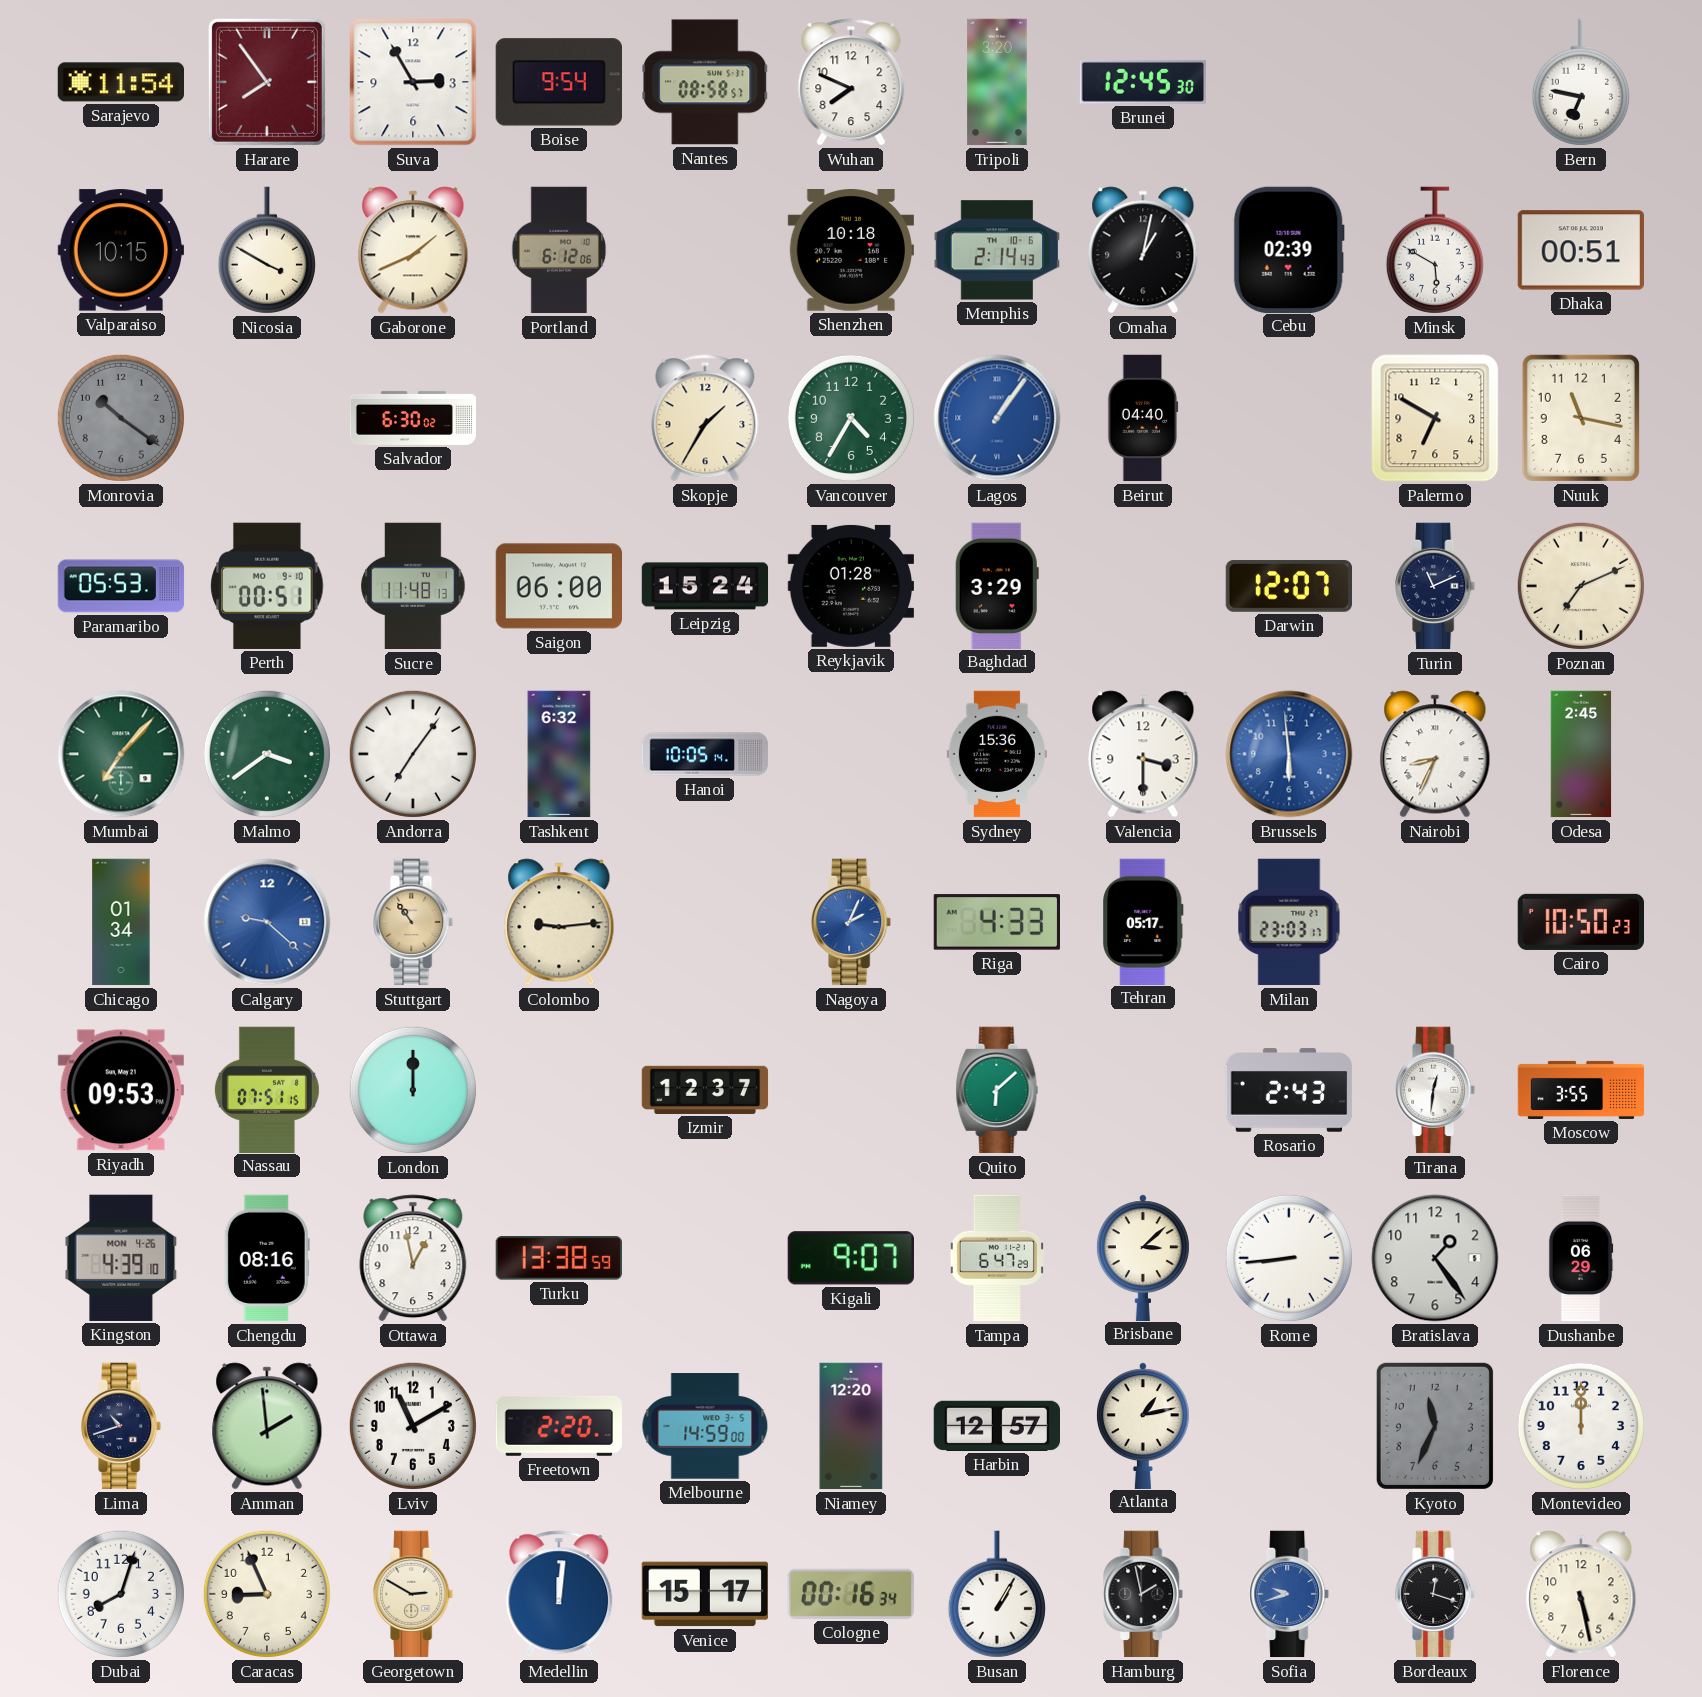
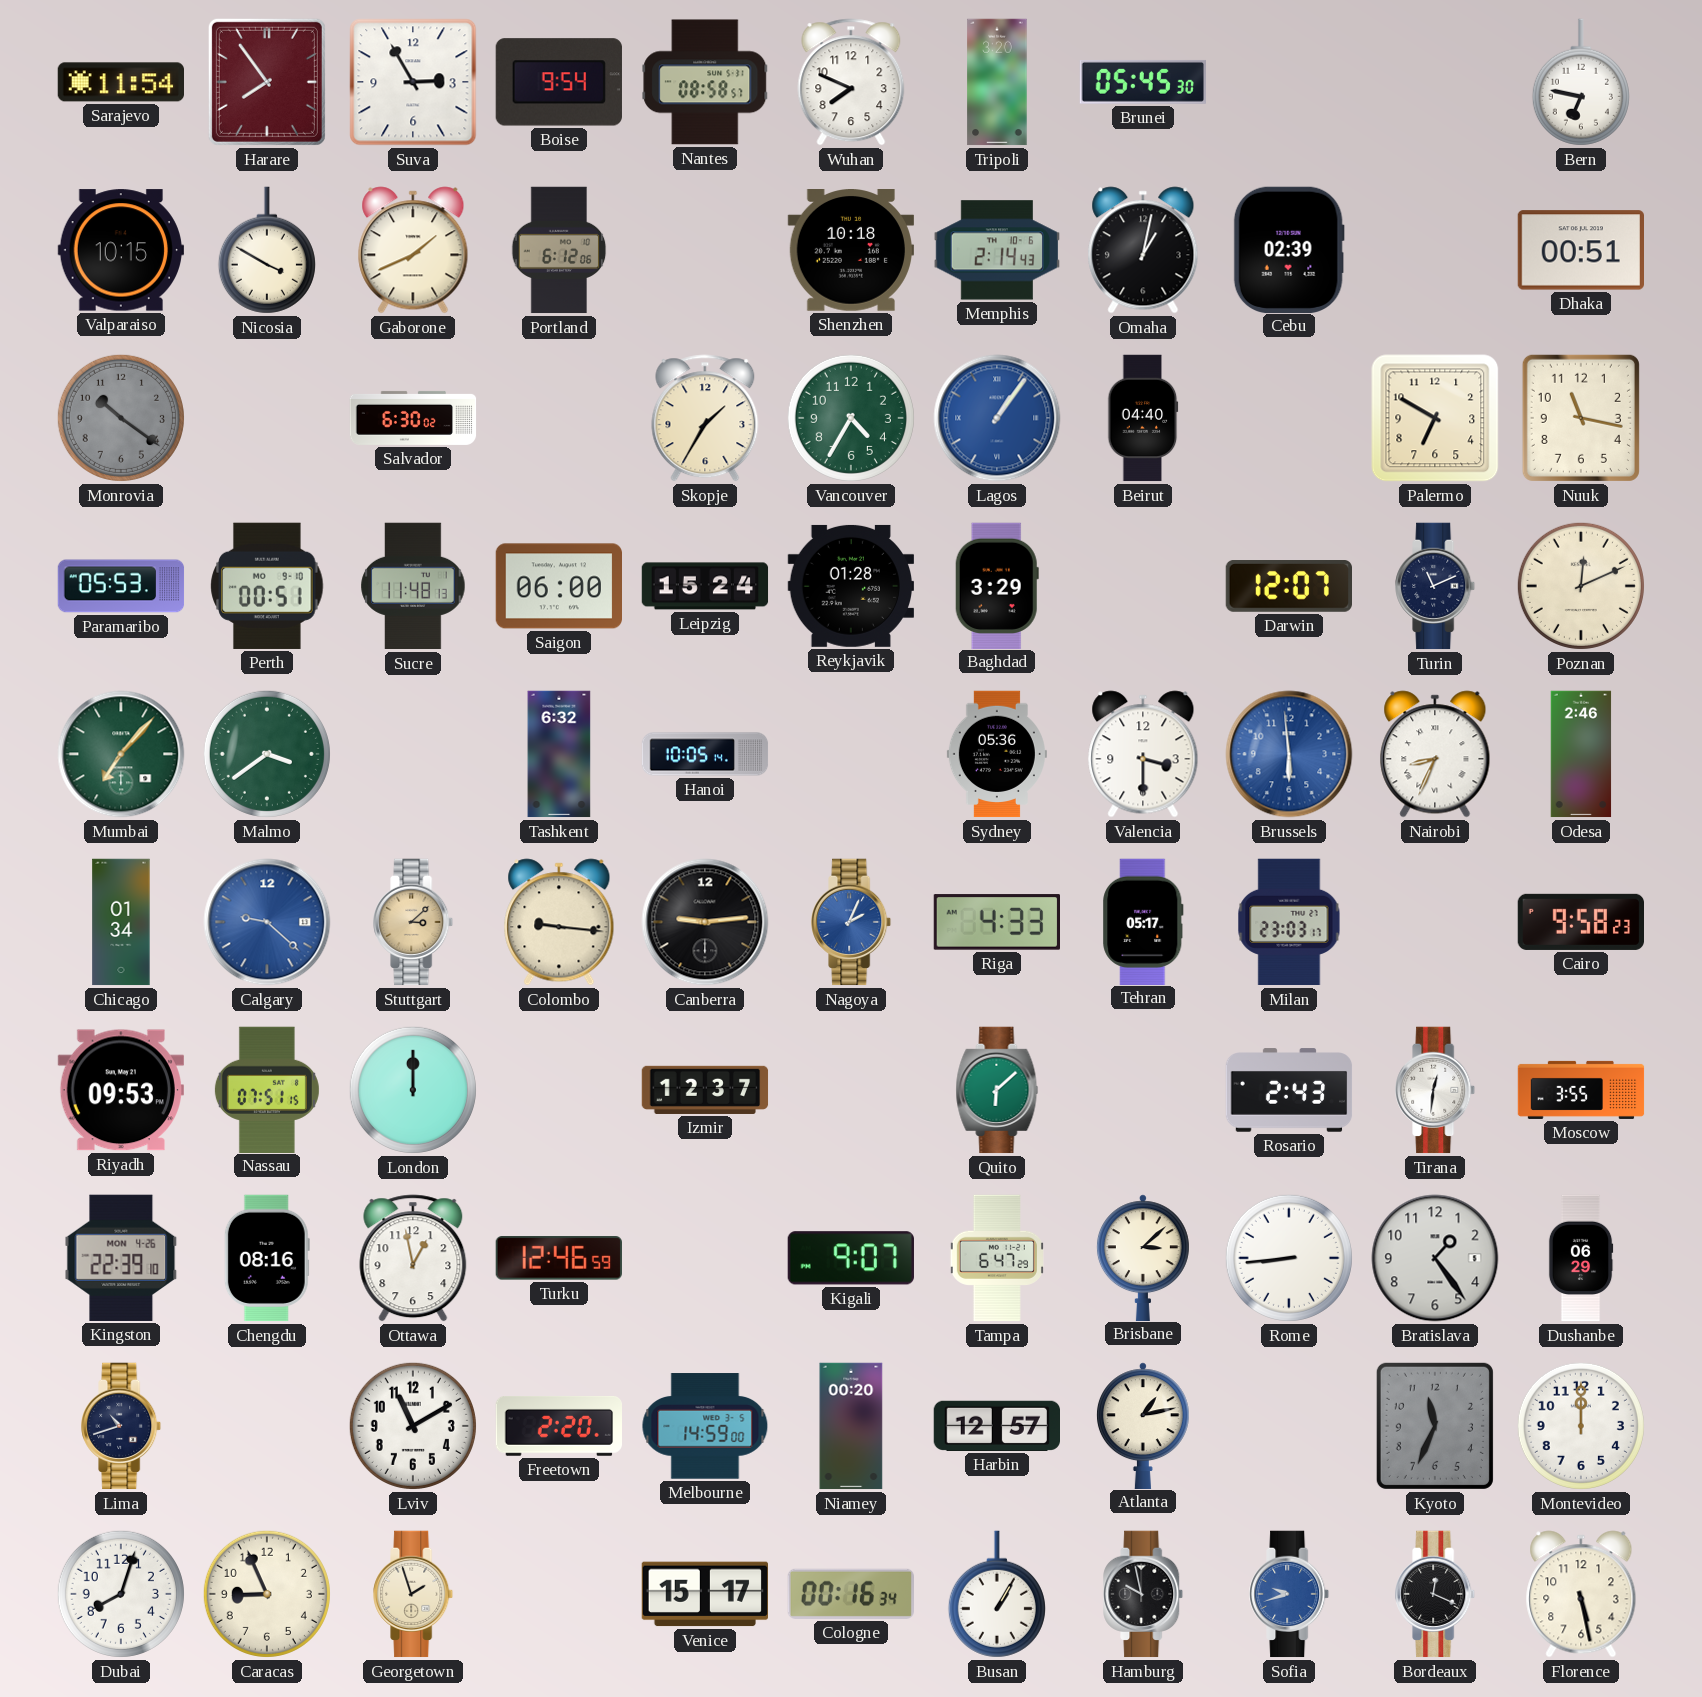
Brunei: 12:45 -> 05:45
Minsk: 5:50 -> none
Poznan: 7:11 -> 12:11
Andorra: 7:06 -> none
Sydney: 15:36 -> 05:36
Odesa: 2:45 -> 2:46
Stuttgart: 10:54 -> 3:08
Colombo: 9:14 -> 9:16
Canberra: none -> 9:14
Cairo: 10:50 -> 9:58
Kingston: 4:39 -> 22:39
Turku: 13:38 -> 12:46
Amman: 1:59 -> none
Niamey: 12:20 -> 00:20
Georgetown: 2:50 -> 1:57
Medellin: 12:01 -> none
Hamburg: 1:58 -> 9:58
Bordeaux: 12:18 -> 12:19
